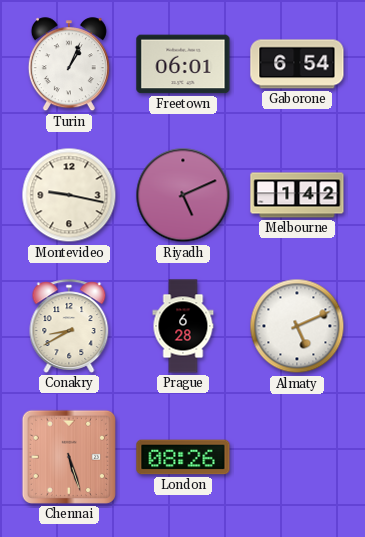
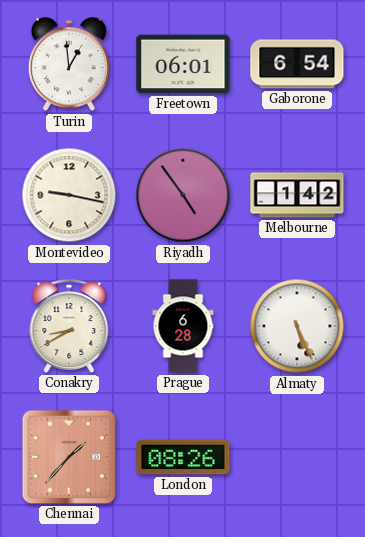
Turin: 1:04 -> 12:59
Riyadh: 5:11 -> 4:54
Almaty: 5:11 -> 5:26
Chennai: 5:27 -> 1:37
